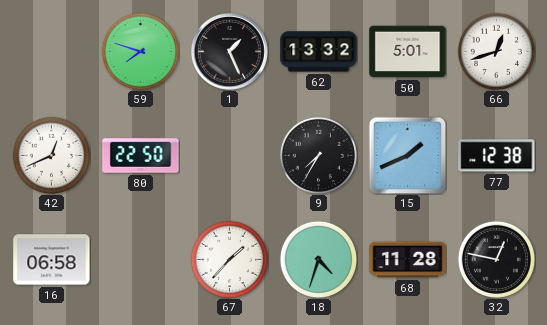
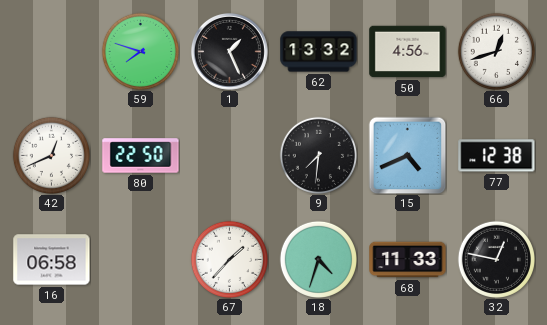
50: 5:01 -> 4:56
9: 7:35 -> 7:31
15: 1:41 -> 4:41
68: 11:28 -> 11:33
